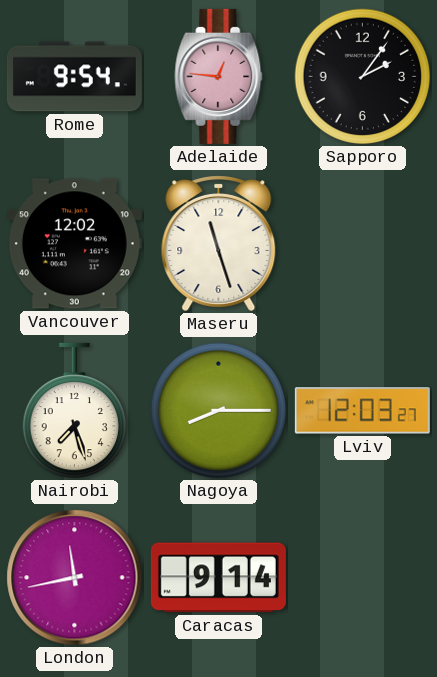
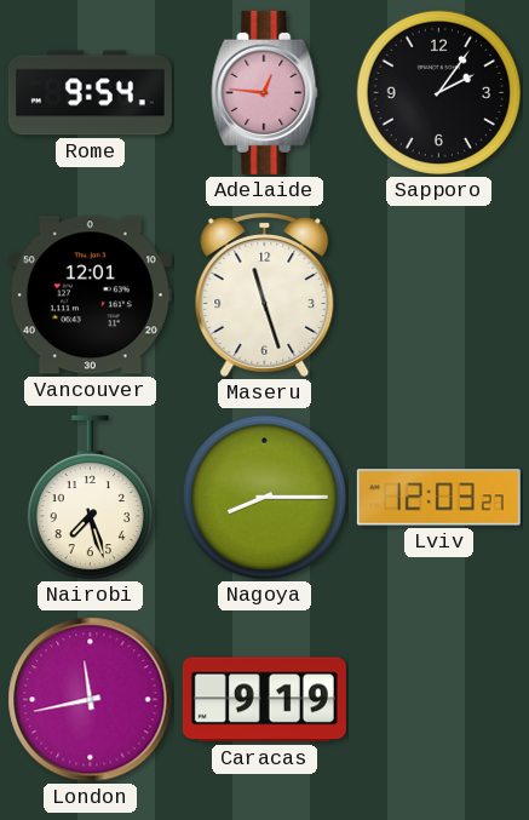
Vancouver: 12:02 -> 12:01
Caracas: 9:14 -> 9:19
